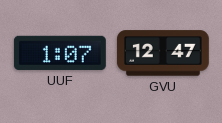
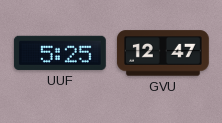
UUF: 1:07 -> 5:25
